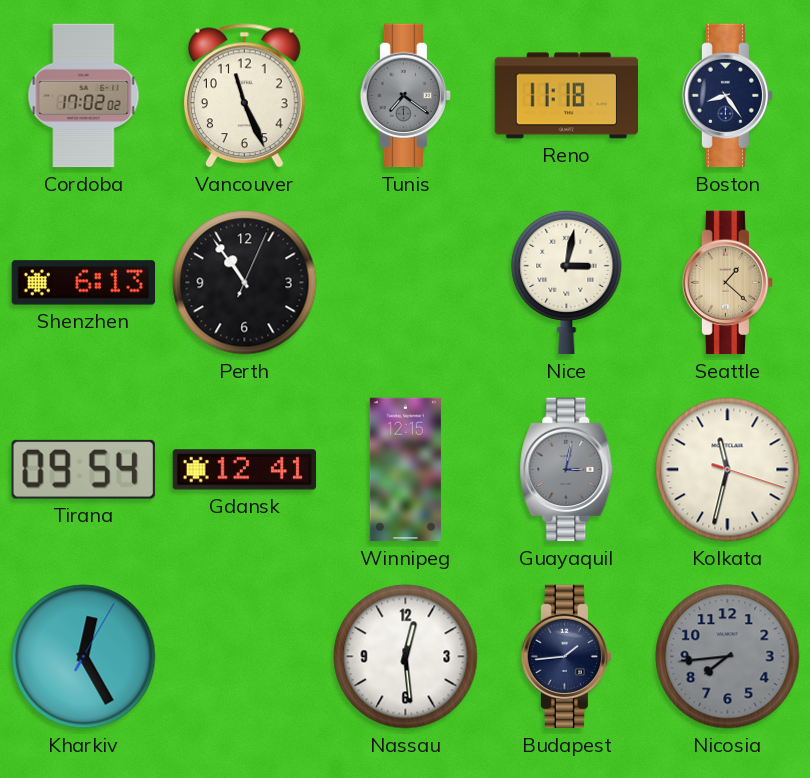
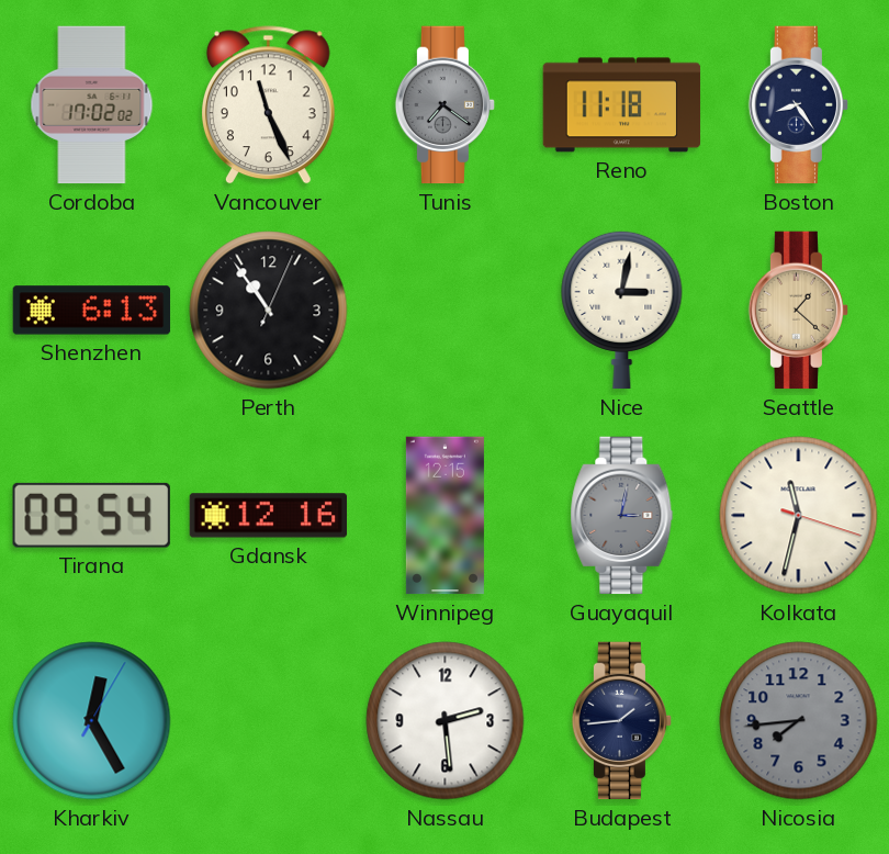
Gdansk: 12:41 -> 12:16
Nassau: 12:29 -> 2:29
